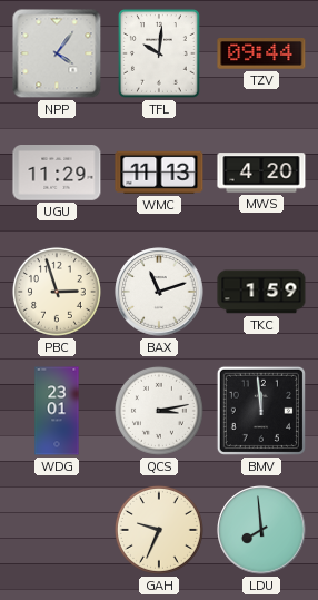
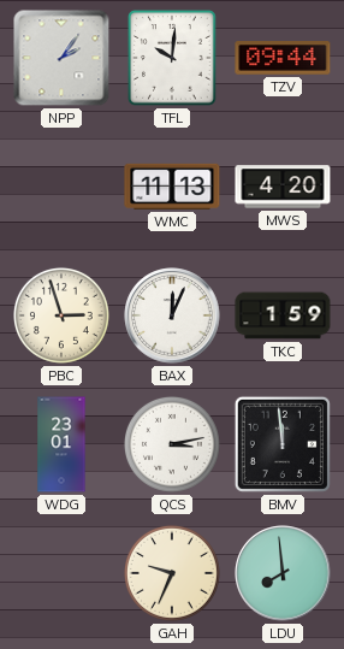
NPP: 4:06 -> 2:06
UGU: 11:29 -> none
BAX: 11:12 -> 12:04
